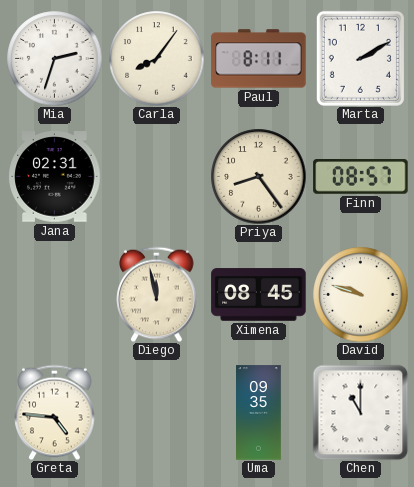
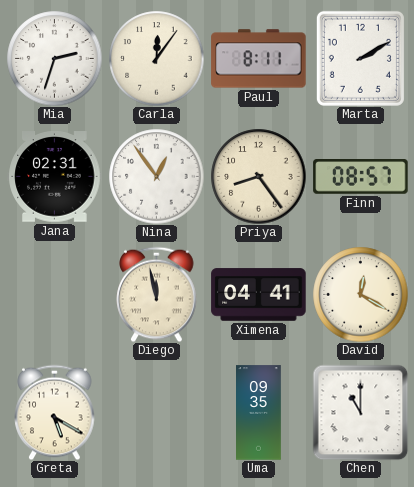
Carla: 8:06 -> 12:06
Nina: none -> 12:54
Ximena: 08:45 -> 04:41
David: 9:48 -> 12:20
Greta: 4:46 -> 5:20
